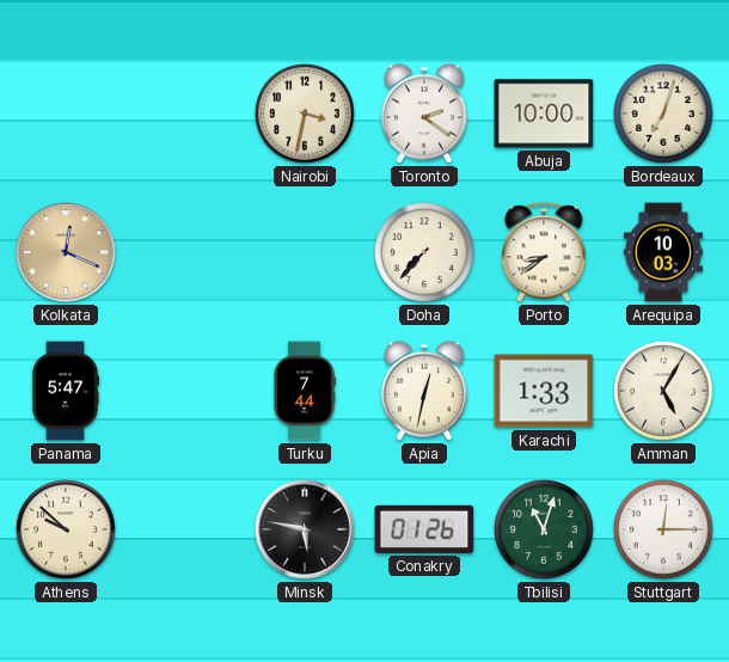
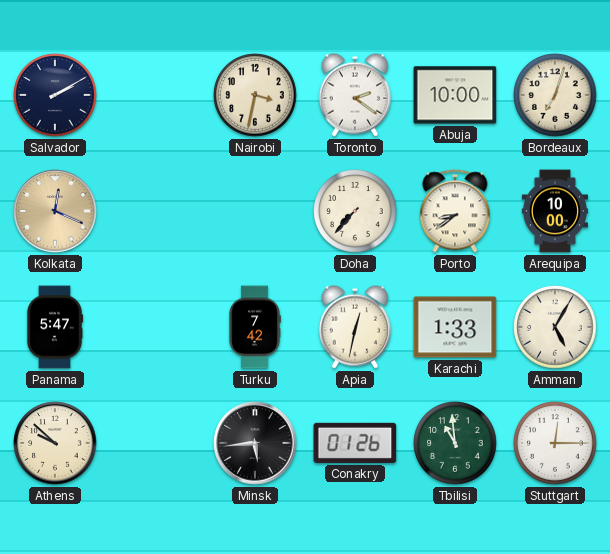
Salvador: none -> 2:10
Arequipa: 10:03 -> 10:00
Turku: 7:44 -> 7:42
Minsk: 5:47 -> 5:44
Tbilisi: 11:03 -> 10:59
